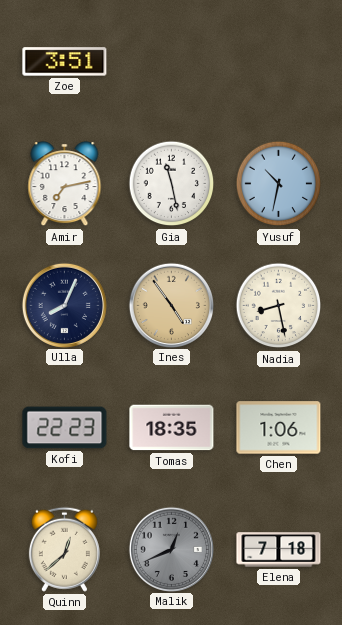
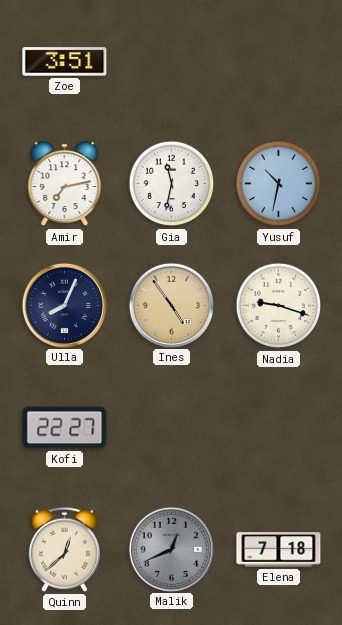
Gia: 11:28 -> 11:32
Nadia: 8:28 -> 9:18
Kofi: 22:23 -> 22:27
Tomas: 18:35 -> none
Chen: 1:06 -> none
